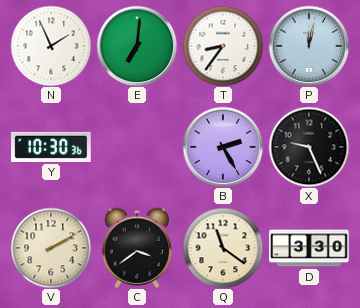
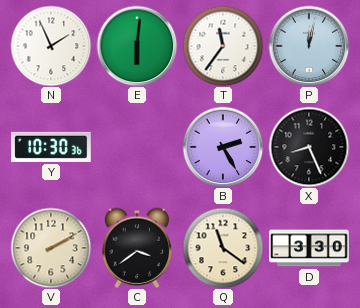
E: 7:01 -> 6:01
T: 8:36 -> 11:36
X: 9:26 -> 8:26
